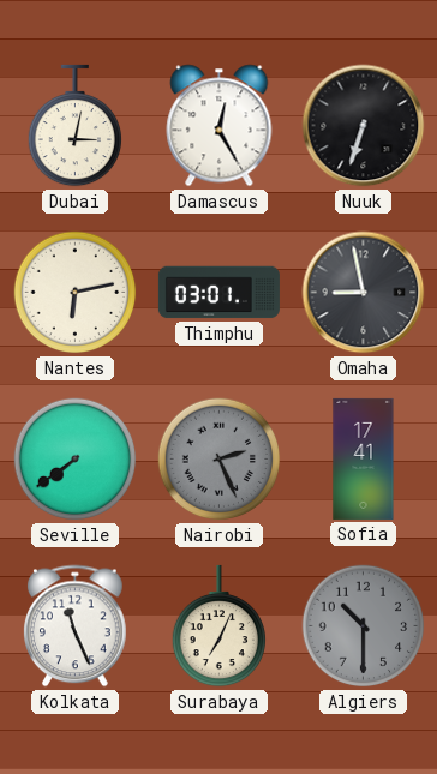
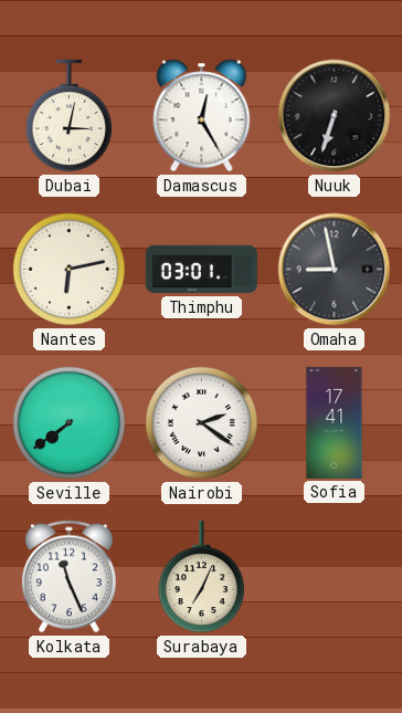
Nairobi: 2:26 -> 2:21
Nairobi dial: grey -> white
Algiers: 10:30 -> none
